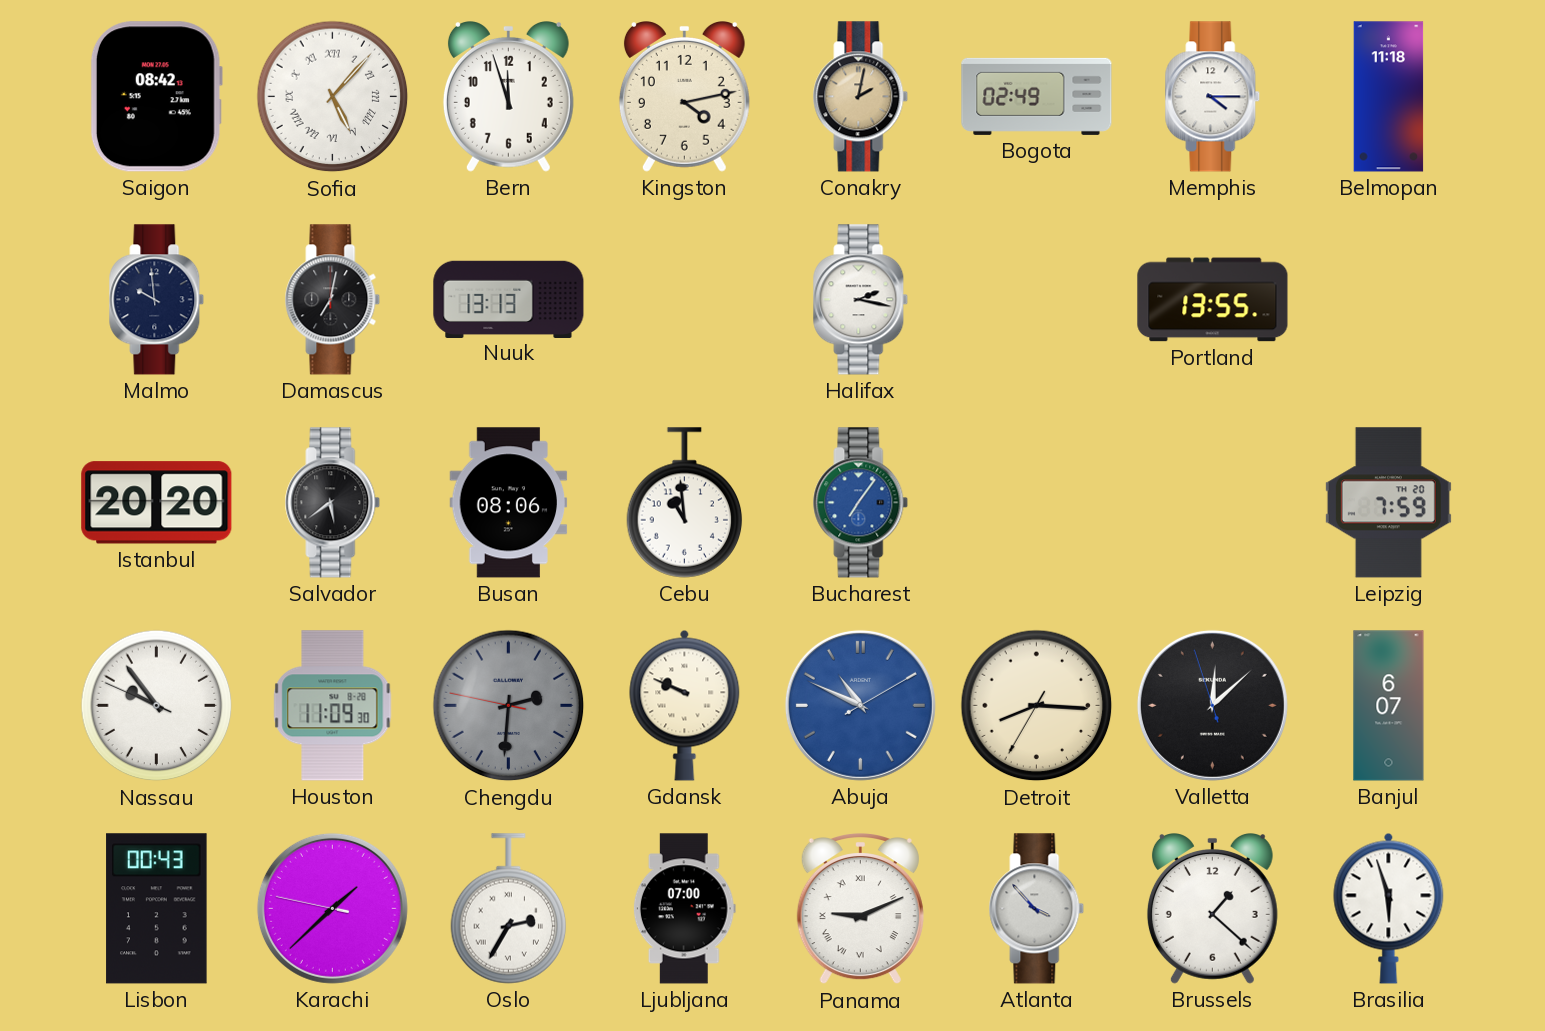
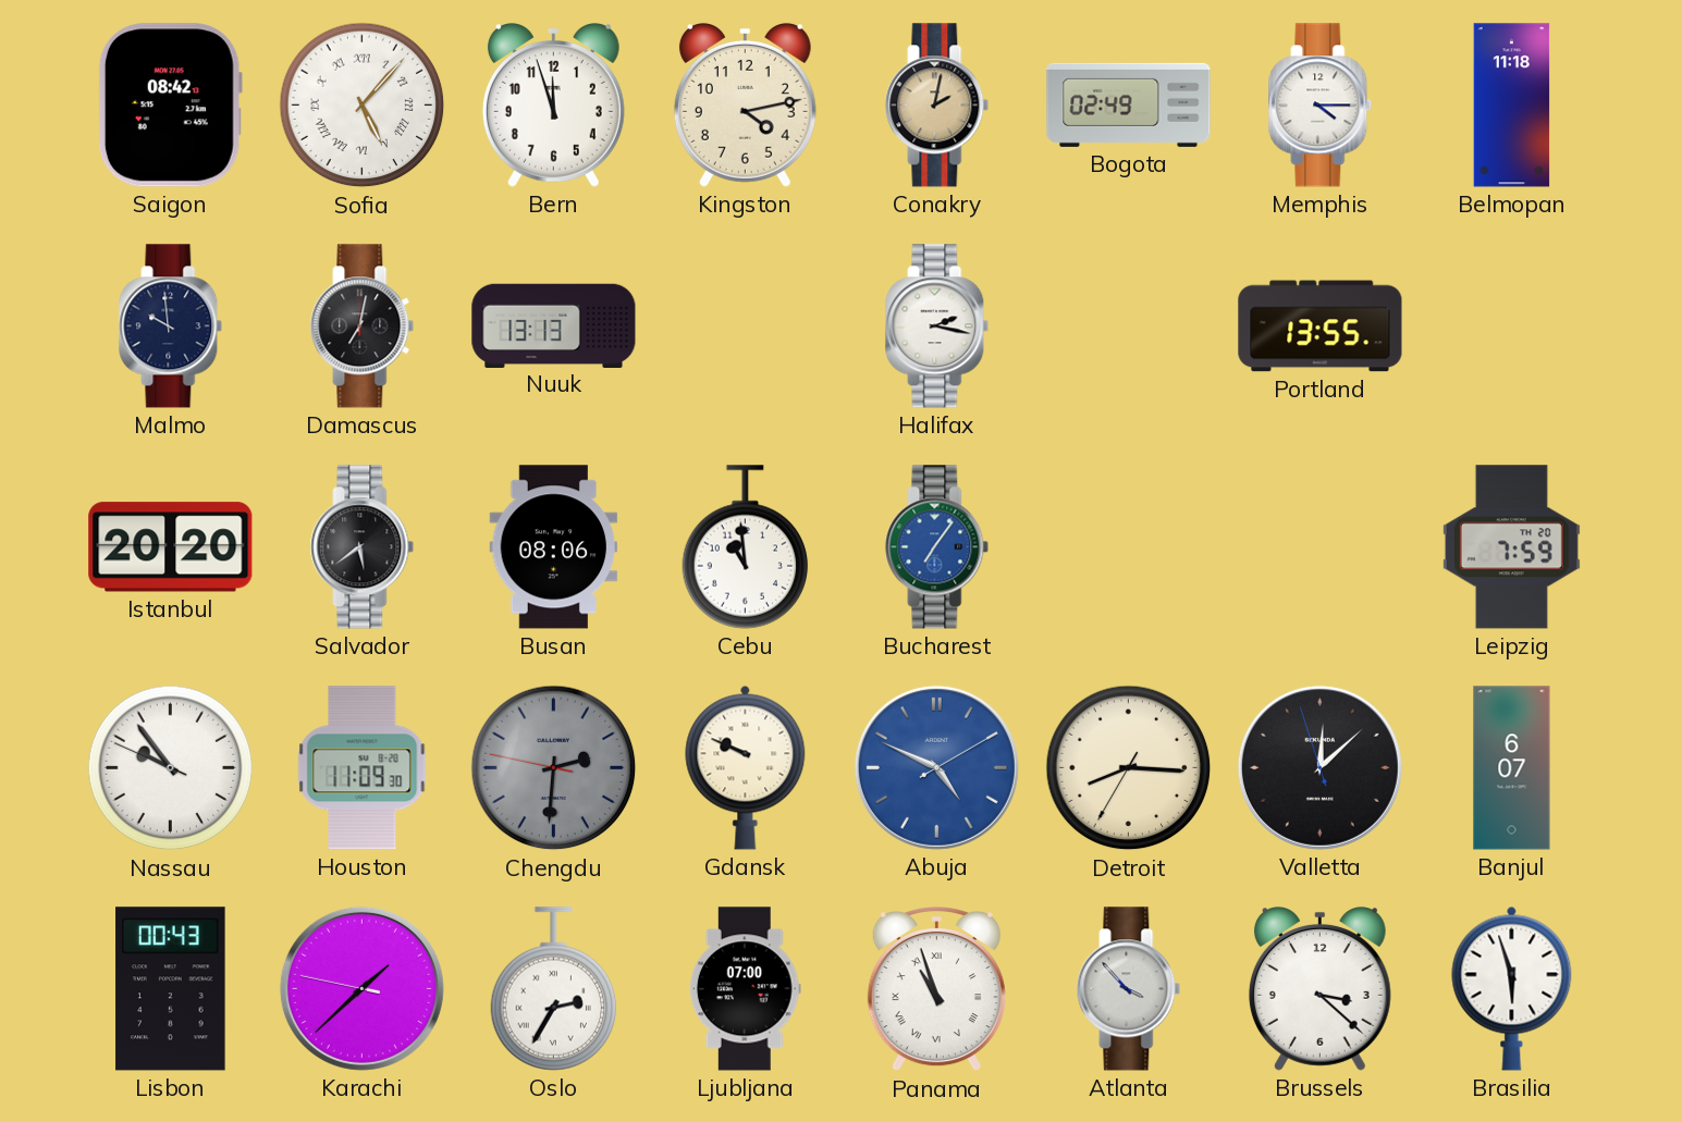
Abuja: 10:49 -> 4:49
Panama: 9:11 -> 10:57
Brussels: 1:22 -> 3:22
